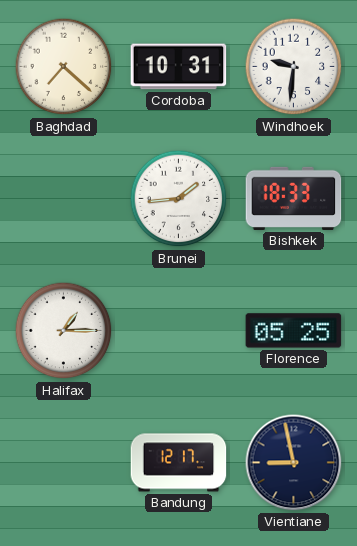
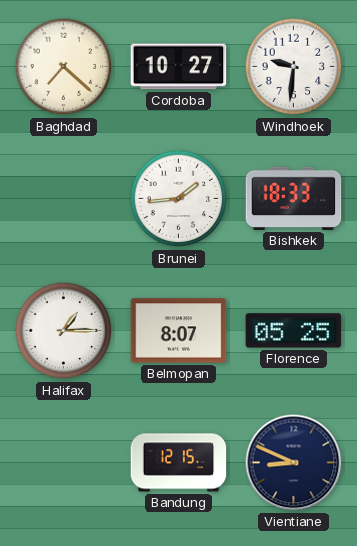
Cordoba: 10:31 -> 10:27
Belmopan: none -> 8:07
Bandung: 12:17 -> 12:15
Vientiane: 8:58 -> 8:49
